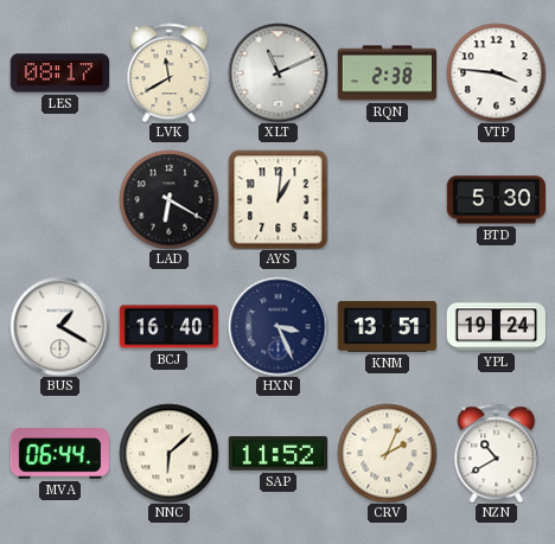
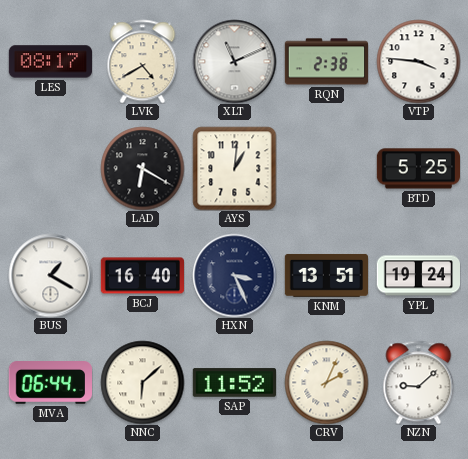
LVK: 11:40 -> 4:40
BTD: 5:30 -> 5:25
NZN: 10:40 -> 9:08
